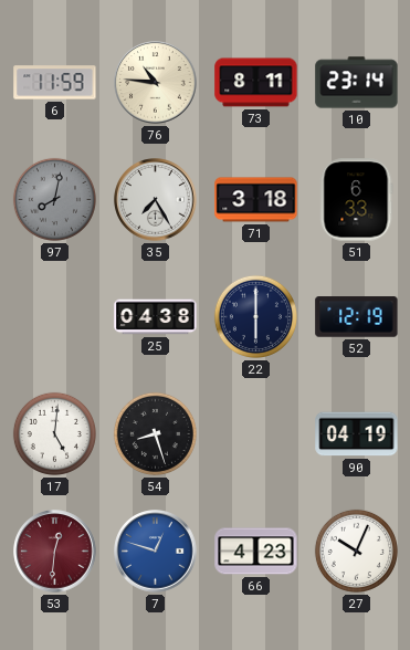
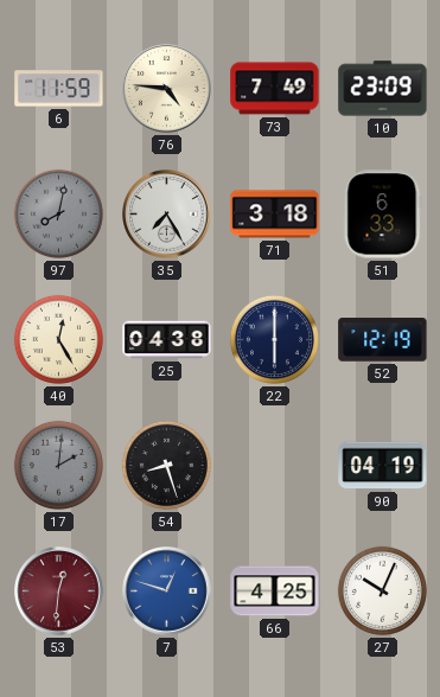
76: 10:46 -> 4:46
73: 8:11 -> 7:49
10: 23:14 -> 23:09
40: none -> 12:25
17: 5:01 -> 2:01
17 dial: white -> grey
66: 4:23 -> 4:25
